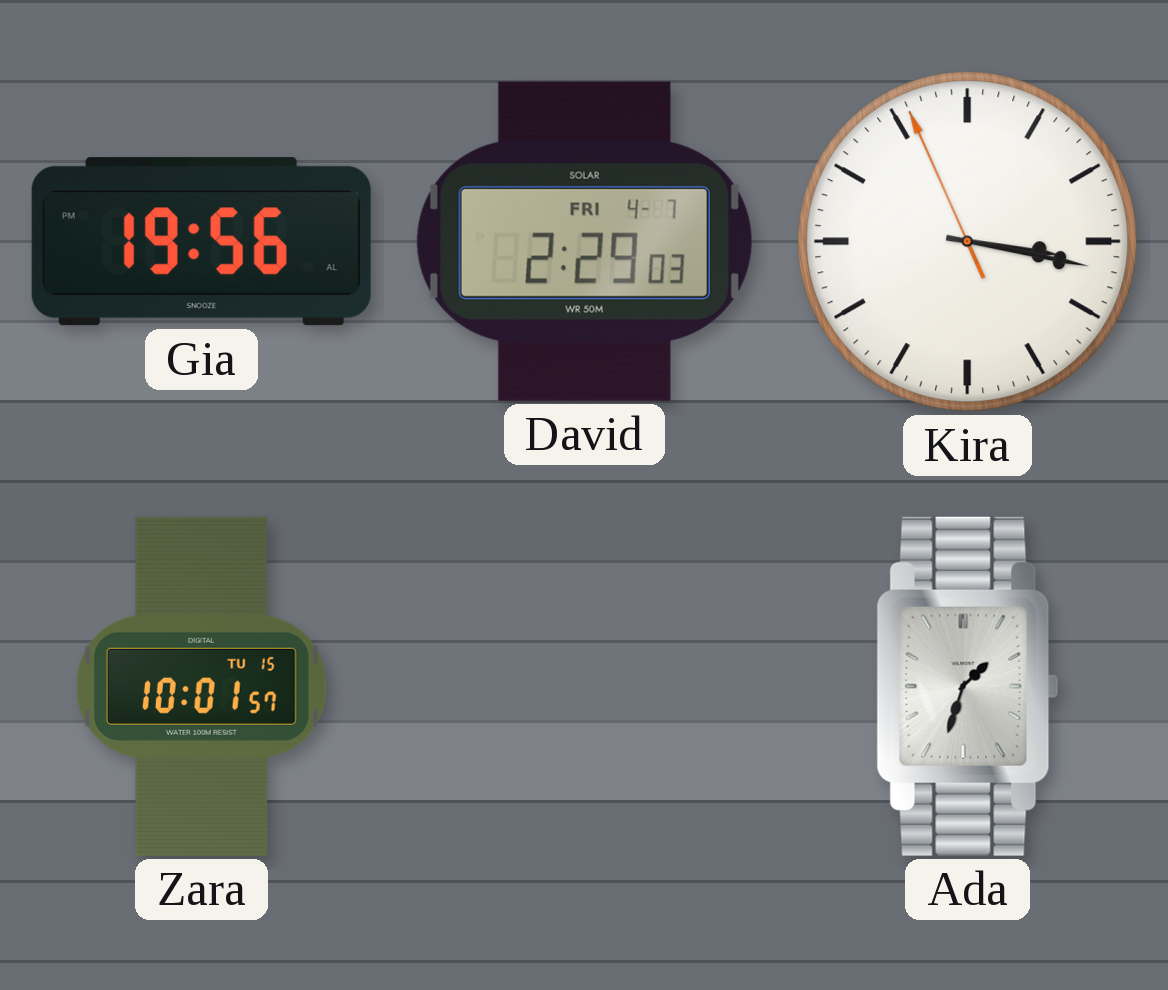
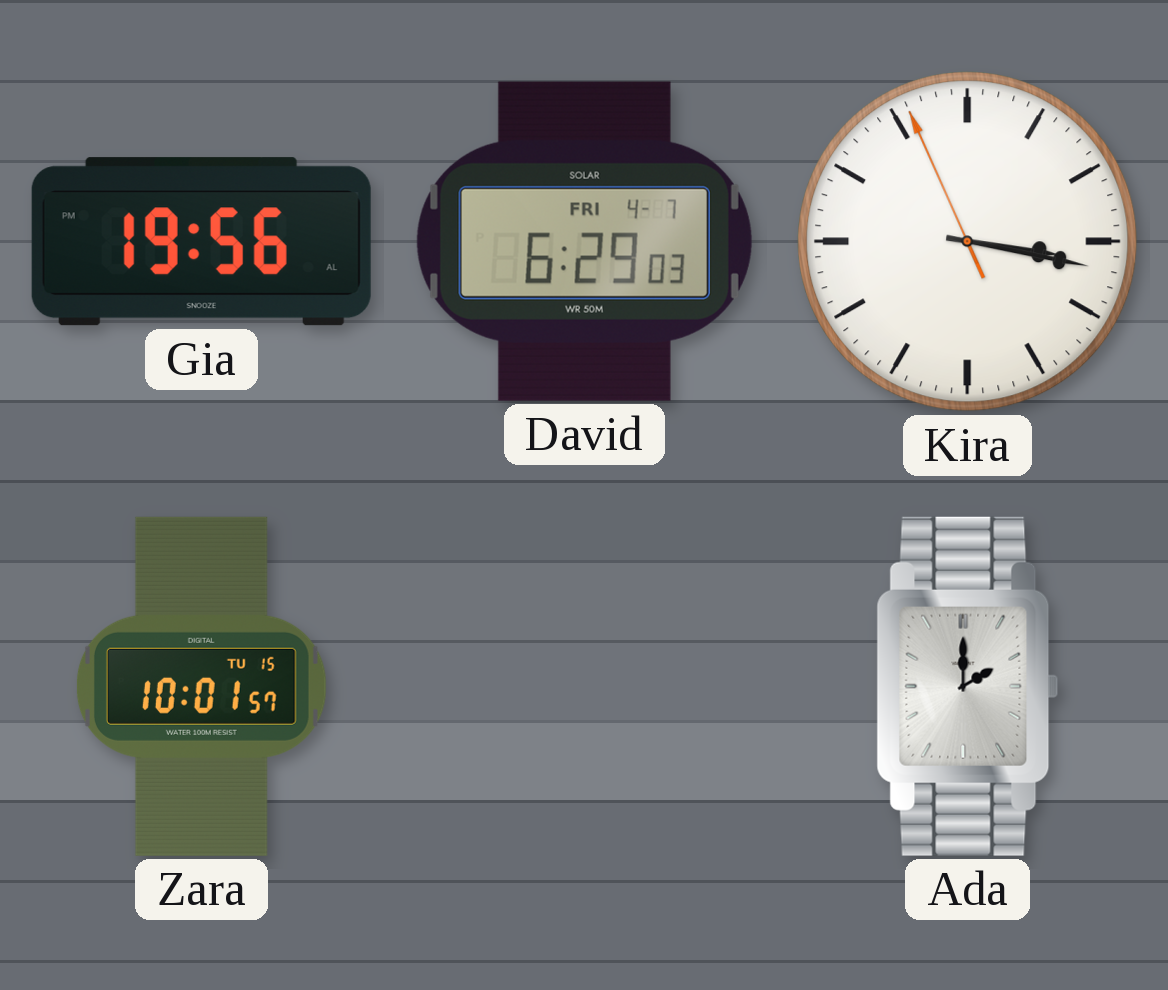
David: 2:29 -> 6:29
Ada: 1:33 -> 2:00
